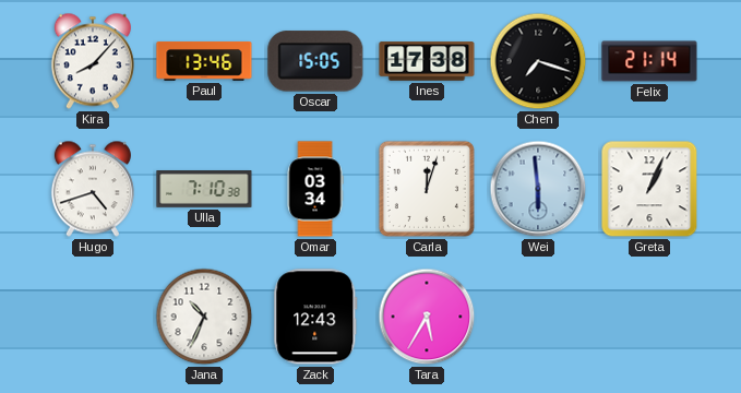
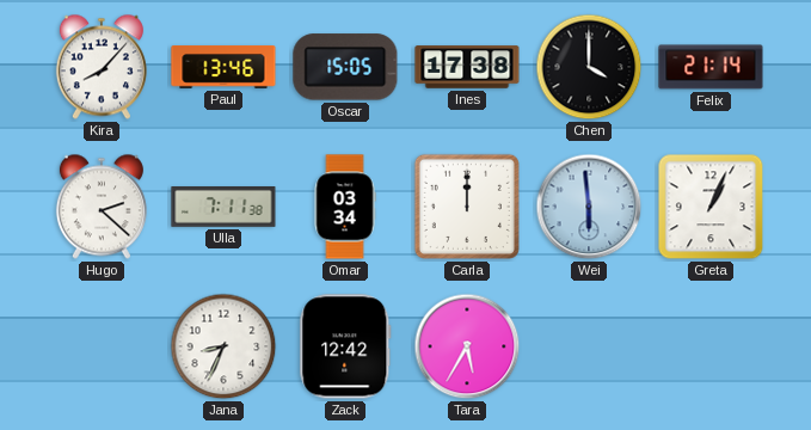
Chen: 7:18 -> 4:00
Hugo: 4:42 -> 2:22
Ulla: 7:10 -> 7:11
Carla: 12:03 -> 12:00
Jana: 10:34 -> 8:34
Zack: 12:43 -> 12:42
